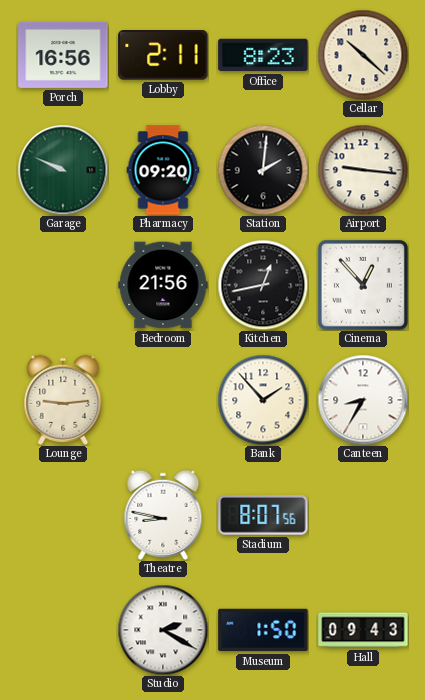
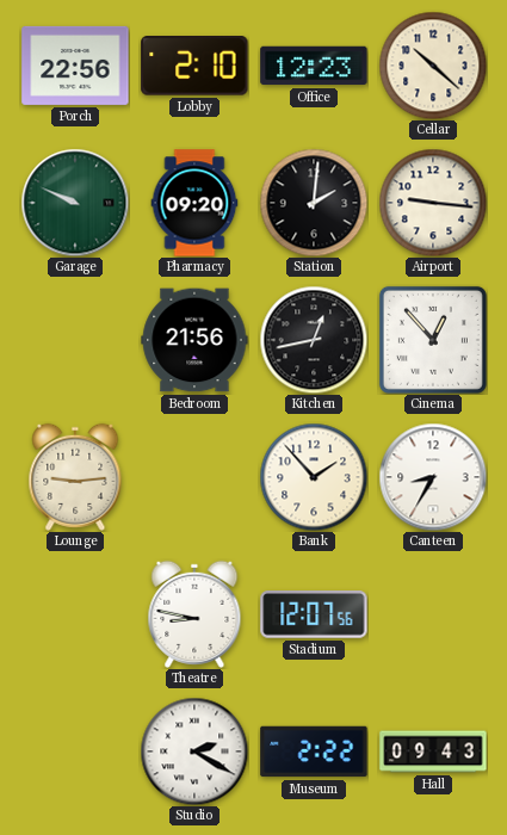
Porch: 16:56 -> 22:56
Lobby: 2:11 -> 2:10
Office: 8:23 -> 12:23
Stadium: 8:07 -> 12:07
Museum: 1:50 -> 2:22
